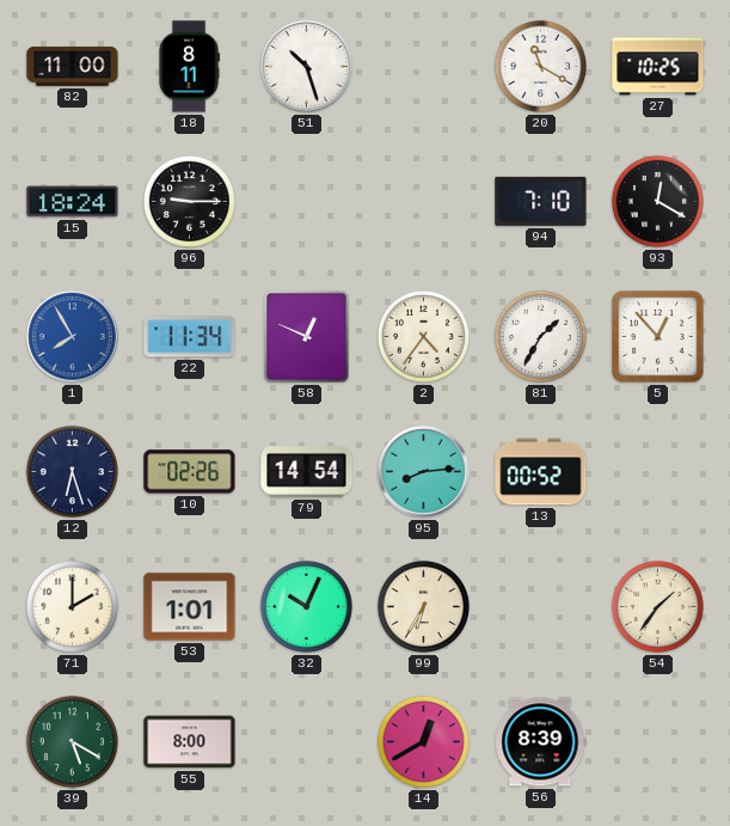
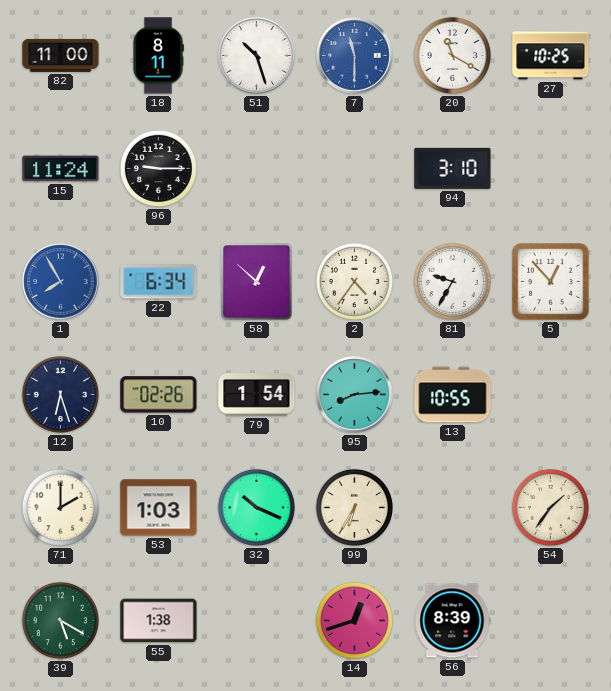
7: none -> 11:30
15: 18:24 -> 11:24
94: 7:10 -> 3:10
93: 12:20 -> none
22: 11:34 -> 6:34
58: 12:49 -> 12:52
81: 1:35 -> 9:35
79: 14:54 -> 1:54
13: 00:52 -> 10:55
53: 1:01 -> 1:03
32: 10:04 -> 10:19
55: 8:00 -> 1:38
14: 12:40 -> 12:42
